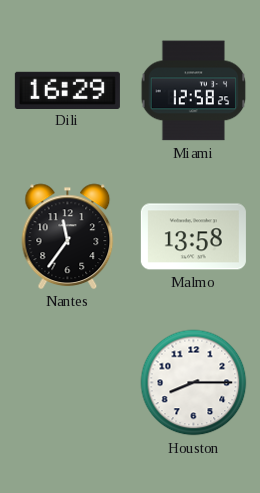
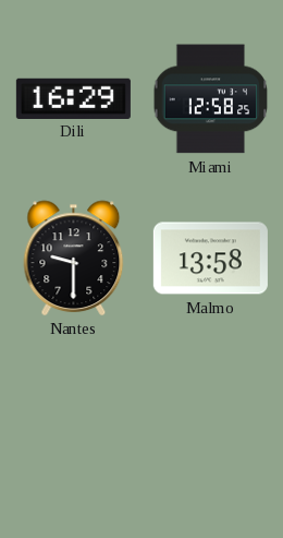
Nantes: 11:36 -> 9:30
Houston: 8:15 -> none
